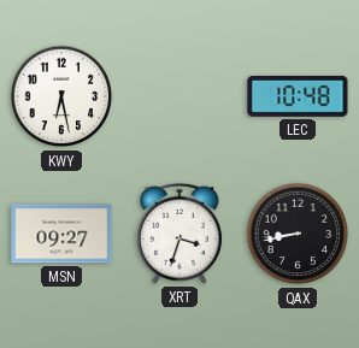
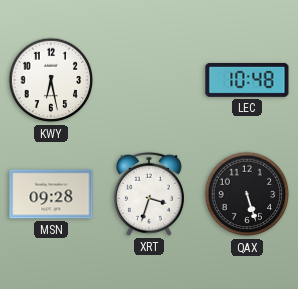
MSN: 09:27 -> 09:28
QAX: 8:43 -> 5:27
